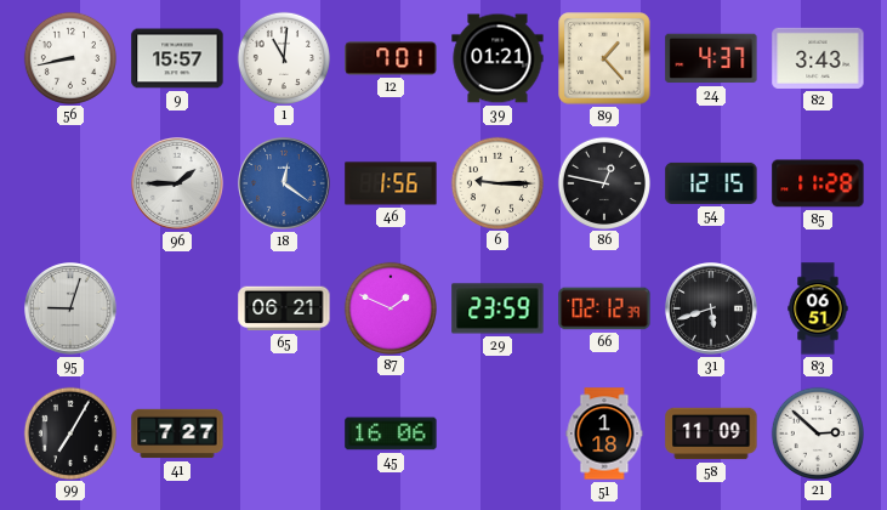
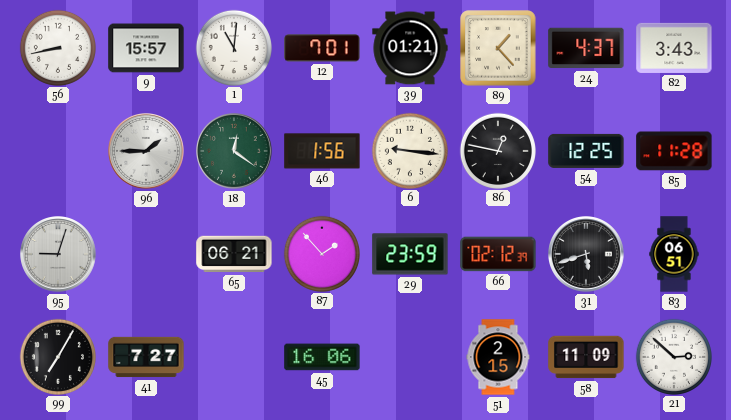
18 dial: blue -> green
6: 9:15 -> 9:16
54: 12:15 -> 12:25
87: 1:49 -> 1:53
51: 1:18 -> 2:15
